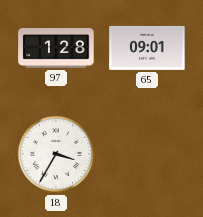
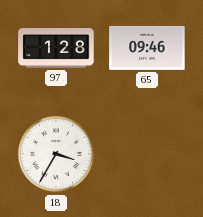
65: 09:01 -> 09:46
